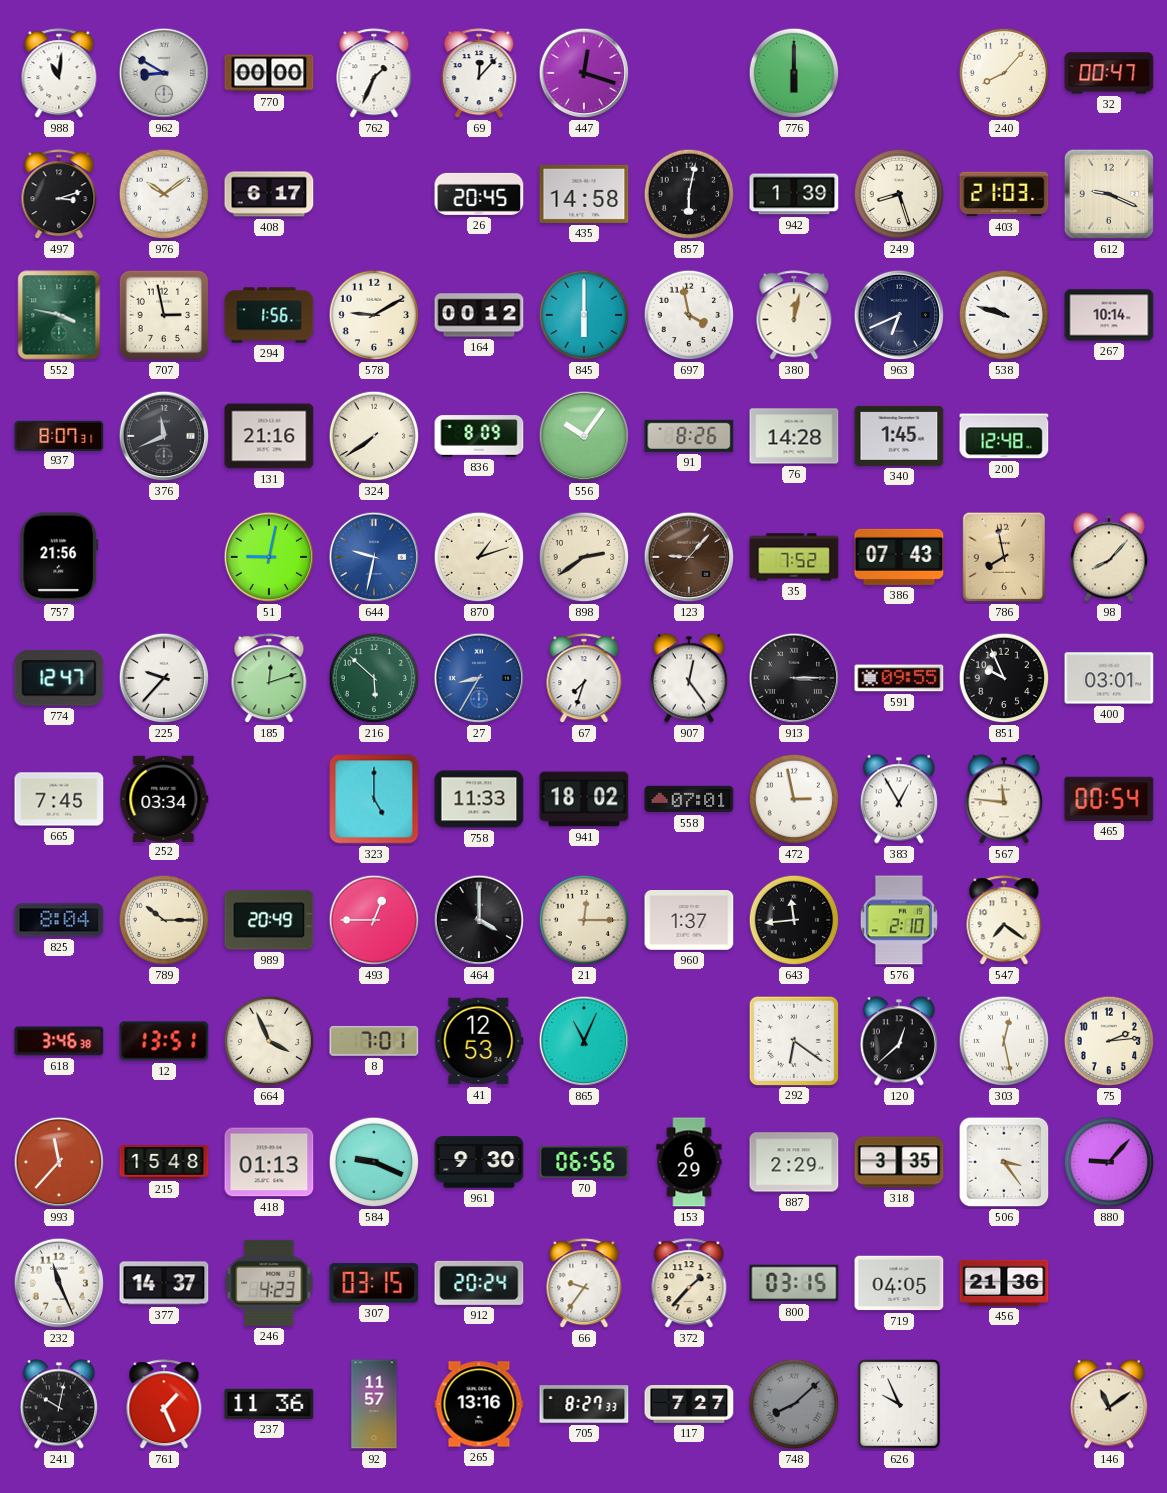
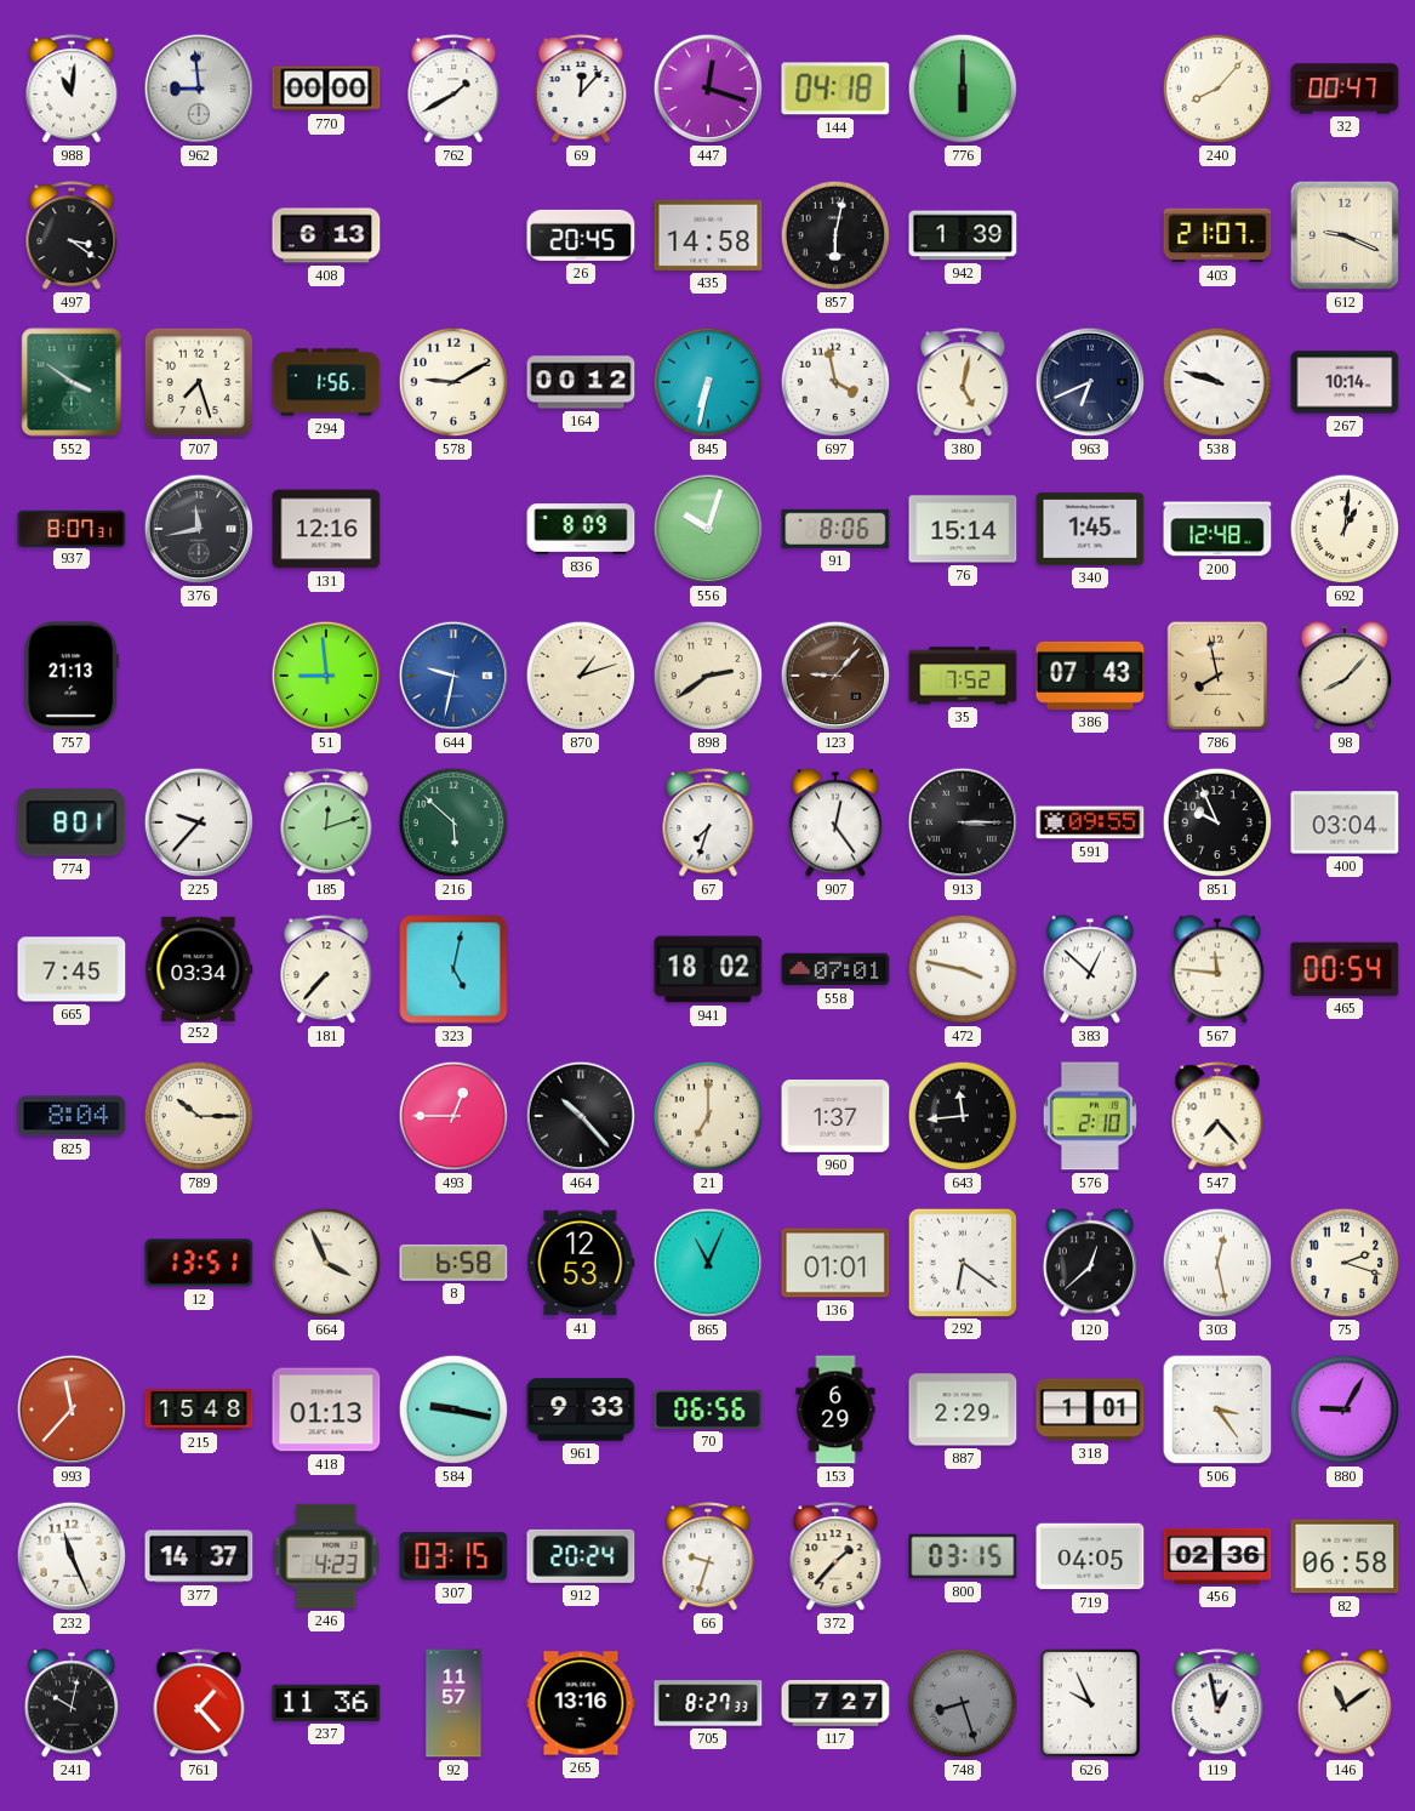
962: 8:50 -> 8:59
762: 1:34 -> 1:40
144: none -> 04:18
497: 3:12 -> 3:21
976: 10:09 -> none
408: 6:17 -> 6:13
249: 8:27 -> none
403: 21:03 -> 21:07
552: 3:47 -> 3:51
707: 2:58 -> 7:27
845: 6:00 -> 6:32
380: 12:02 -> 5:02
376: 11:41 -> 11:43
131: 21:16 -> 12:16
324: 7:39 -> none
556: 10:06 -> 10:03
91: 8:26 -> 8:06
76: 14:28 -> 15:14
692: none -> 1:01
757: 21:56 -> 21:13
51: 9:02 -> 8:59
774: 12:47 -> 8:01
27: 8:35 -> none
400: 03:01 -> 03:04
181: none -> 7:37
323: 5:00 -> 5:02
758: 11:33 -> none
472: 2:58 -> 3:47
383: 12:55 -> 12:52
989: 20:49 -> none
464: 4:00 -> 10:23
21: 12:15 -> 7:00
547: 7:21 -> 7:23
618: 3:46 -> none
8: 7:01 -> 6:58
136: none -> 01:01
75: 2:14 -> 2:18
584: 9:19 -> 9:17
961: 9:30 -> 9:33
318: 3:35 -> 1:01
880: 9:07 -> 9:05
66: 9:36 -> 9:33
456: 21:36 -> 02:36
82: none -> 06:58
761: 1:26 -> 1:23
748: 8:08 -> 8:27
119: none -> 12:58
